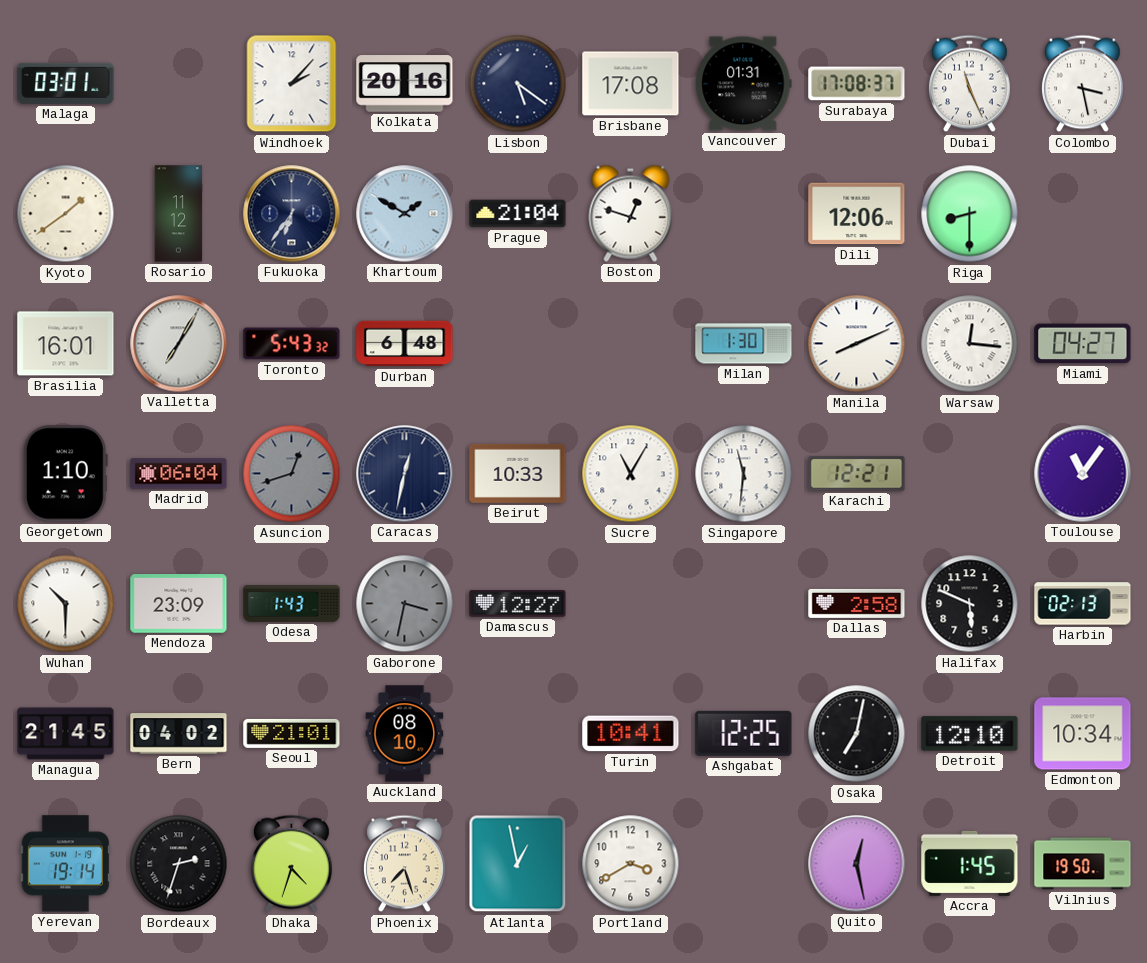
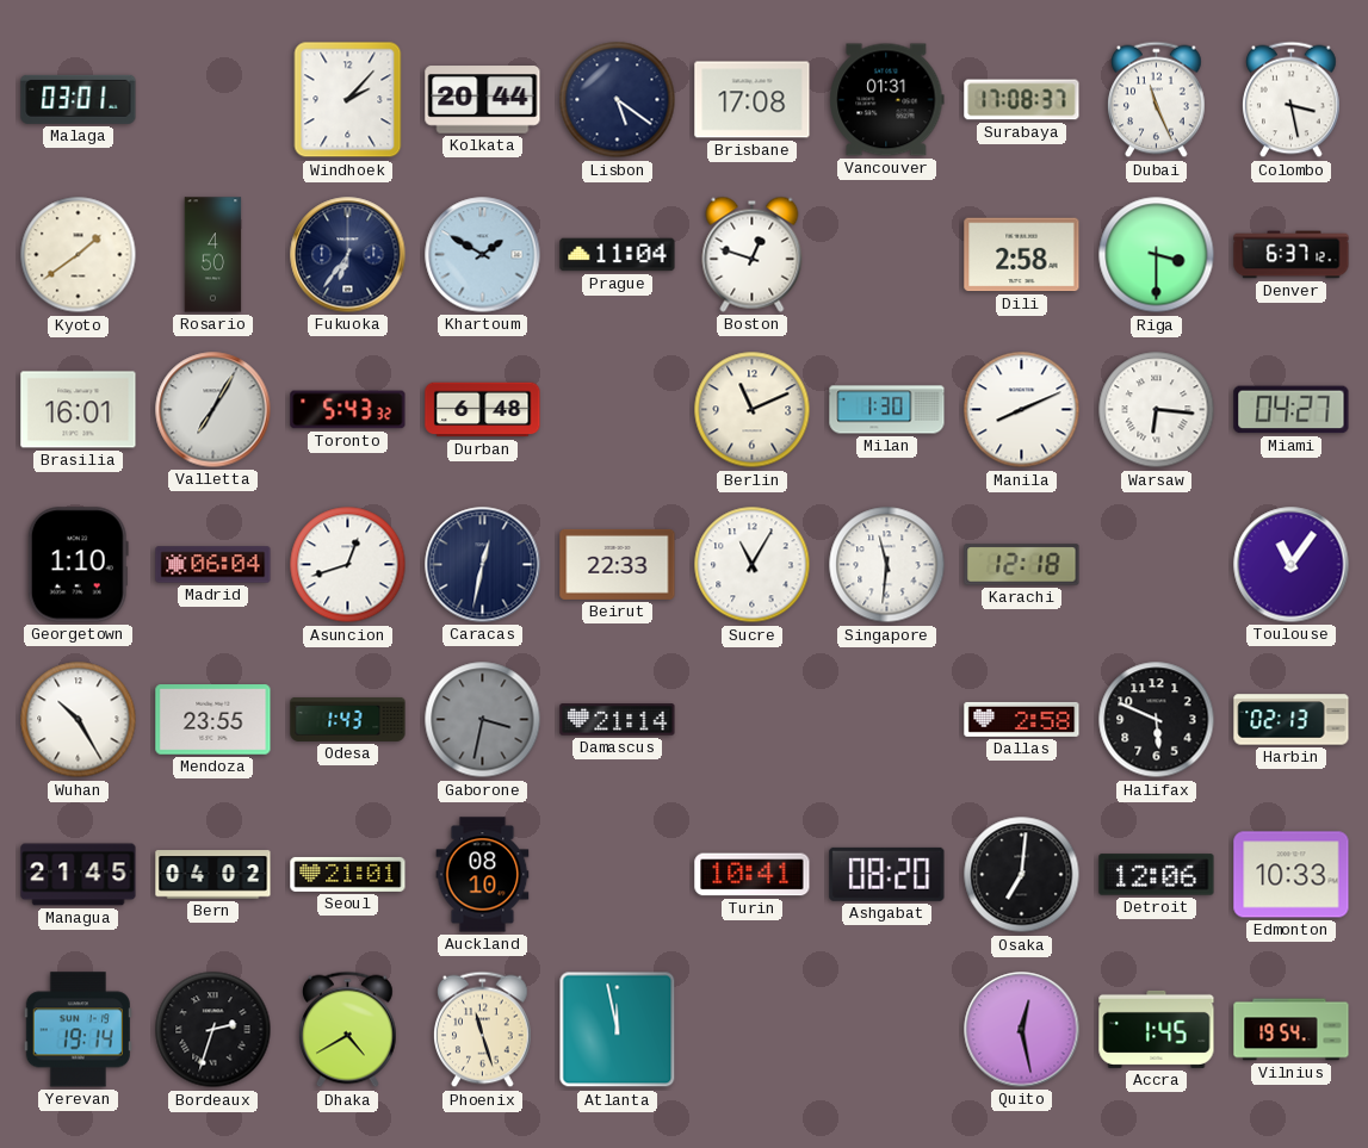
Kolkata: 20:16 -> 20:44
Rosario: 11:12 -> 4:50
Prague: 21:04 -> 11:04
Dili: 12:06 -> 2:58
Riga: 8:30 -> 3:30
Denver: none -> 6:37
Berlin: none -> 11:11
Warsaw: 12:16 -> 6:16
Asuncion dial: grey -> white
Beirut: 10:33 -> 22:33
Karachi: 12:21 -> 12:18
Wuhan: 10:30 -> 10:25
Mendoza: 23:09 -> 23:55
Damascus: 12:27 -> 21:14
Ashgabat: 12:25 -> 08:20
Osaka: 7:02 -> 7:01
Detroit: 12:10 -> 12:06
Edmonton: 10:34 -> 10:33
Dhaka: 4:33 -> 4:40
Phoenix: 7:27 -> 11:27
Atlanta: 12:58 -> 11:58
Portland: 3:40 -> none
Vilnius: 19:50 -> 19:54
